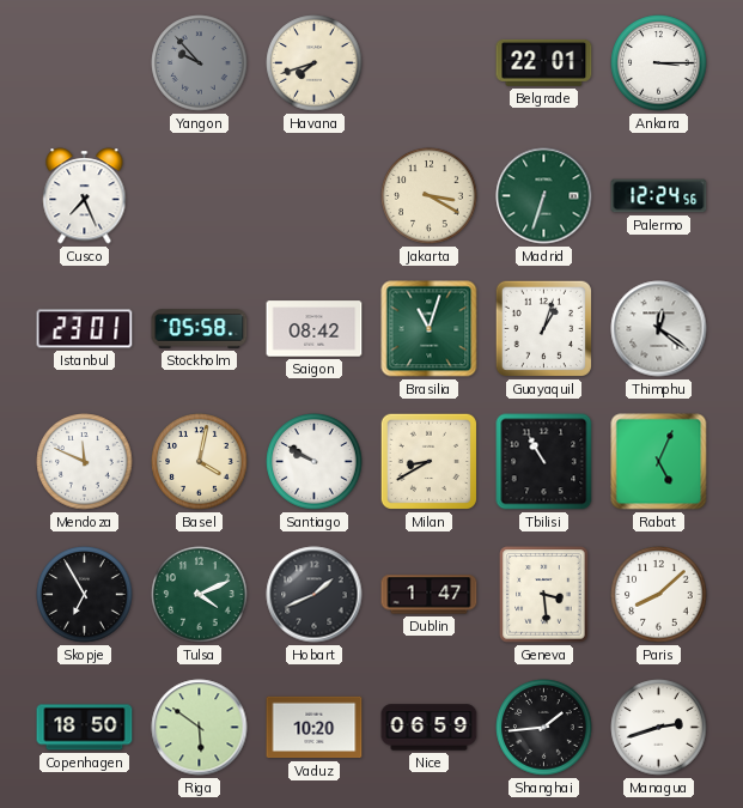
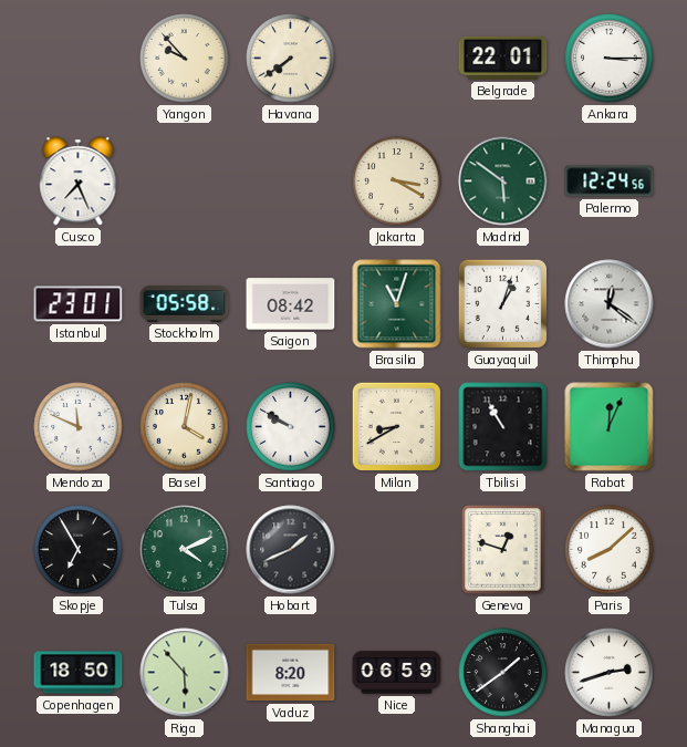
Yangon dial: grey -> cream
Havana: 7:42 -> 7:39
Madrid: 6:33 -> 5:51
Rabat: 5:04 -> 12:04
Dublin: 1:47 -> none
Geneva: 3:29 -> 12:48
Riga: 5:51 -> 5:53
Vaduz: 10:20 -> 8:20
Shanghai: 1:44 -> 1:39
